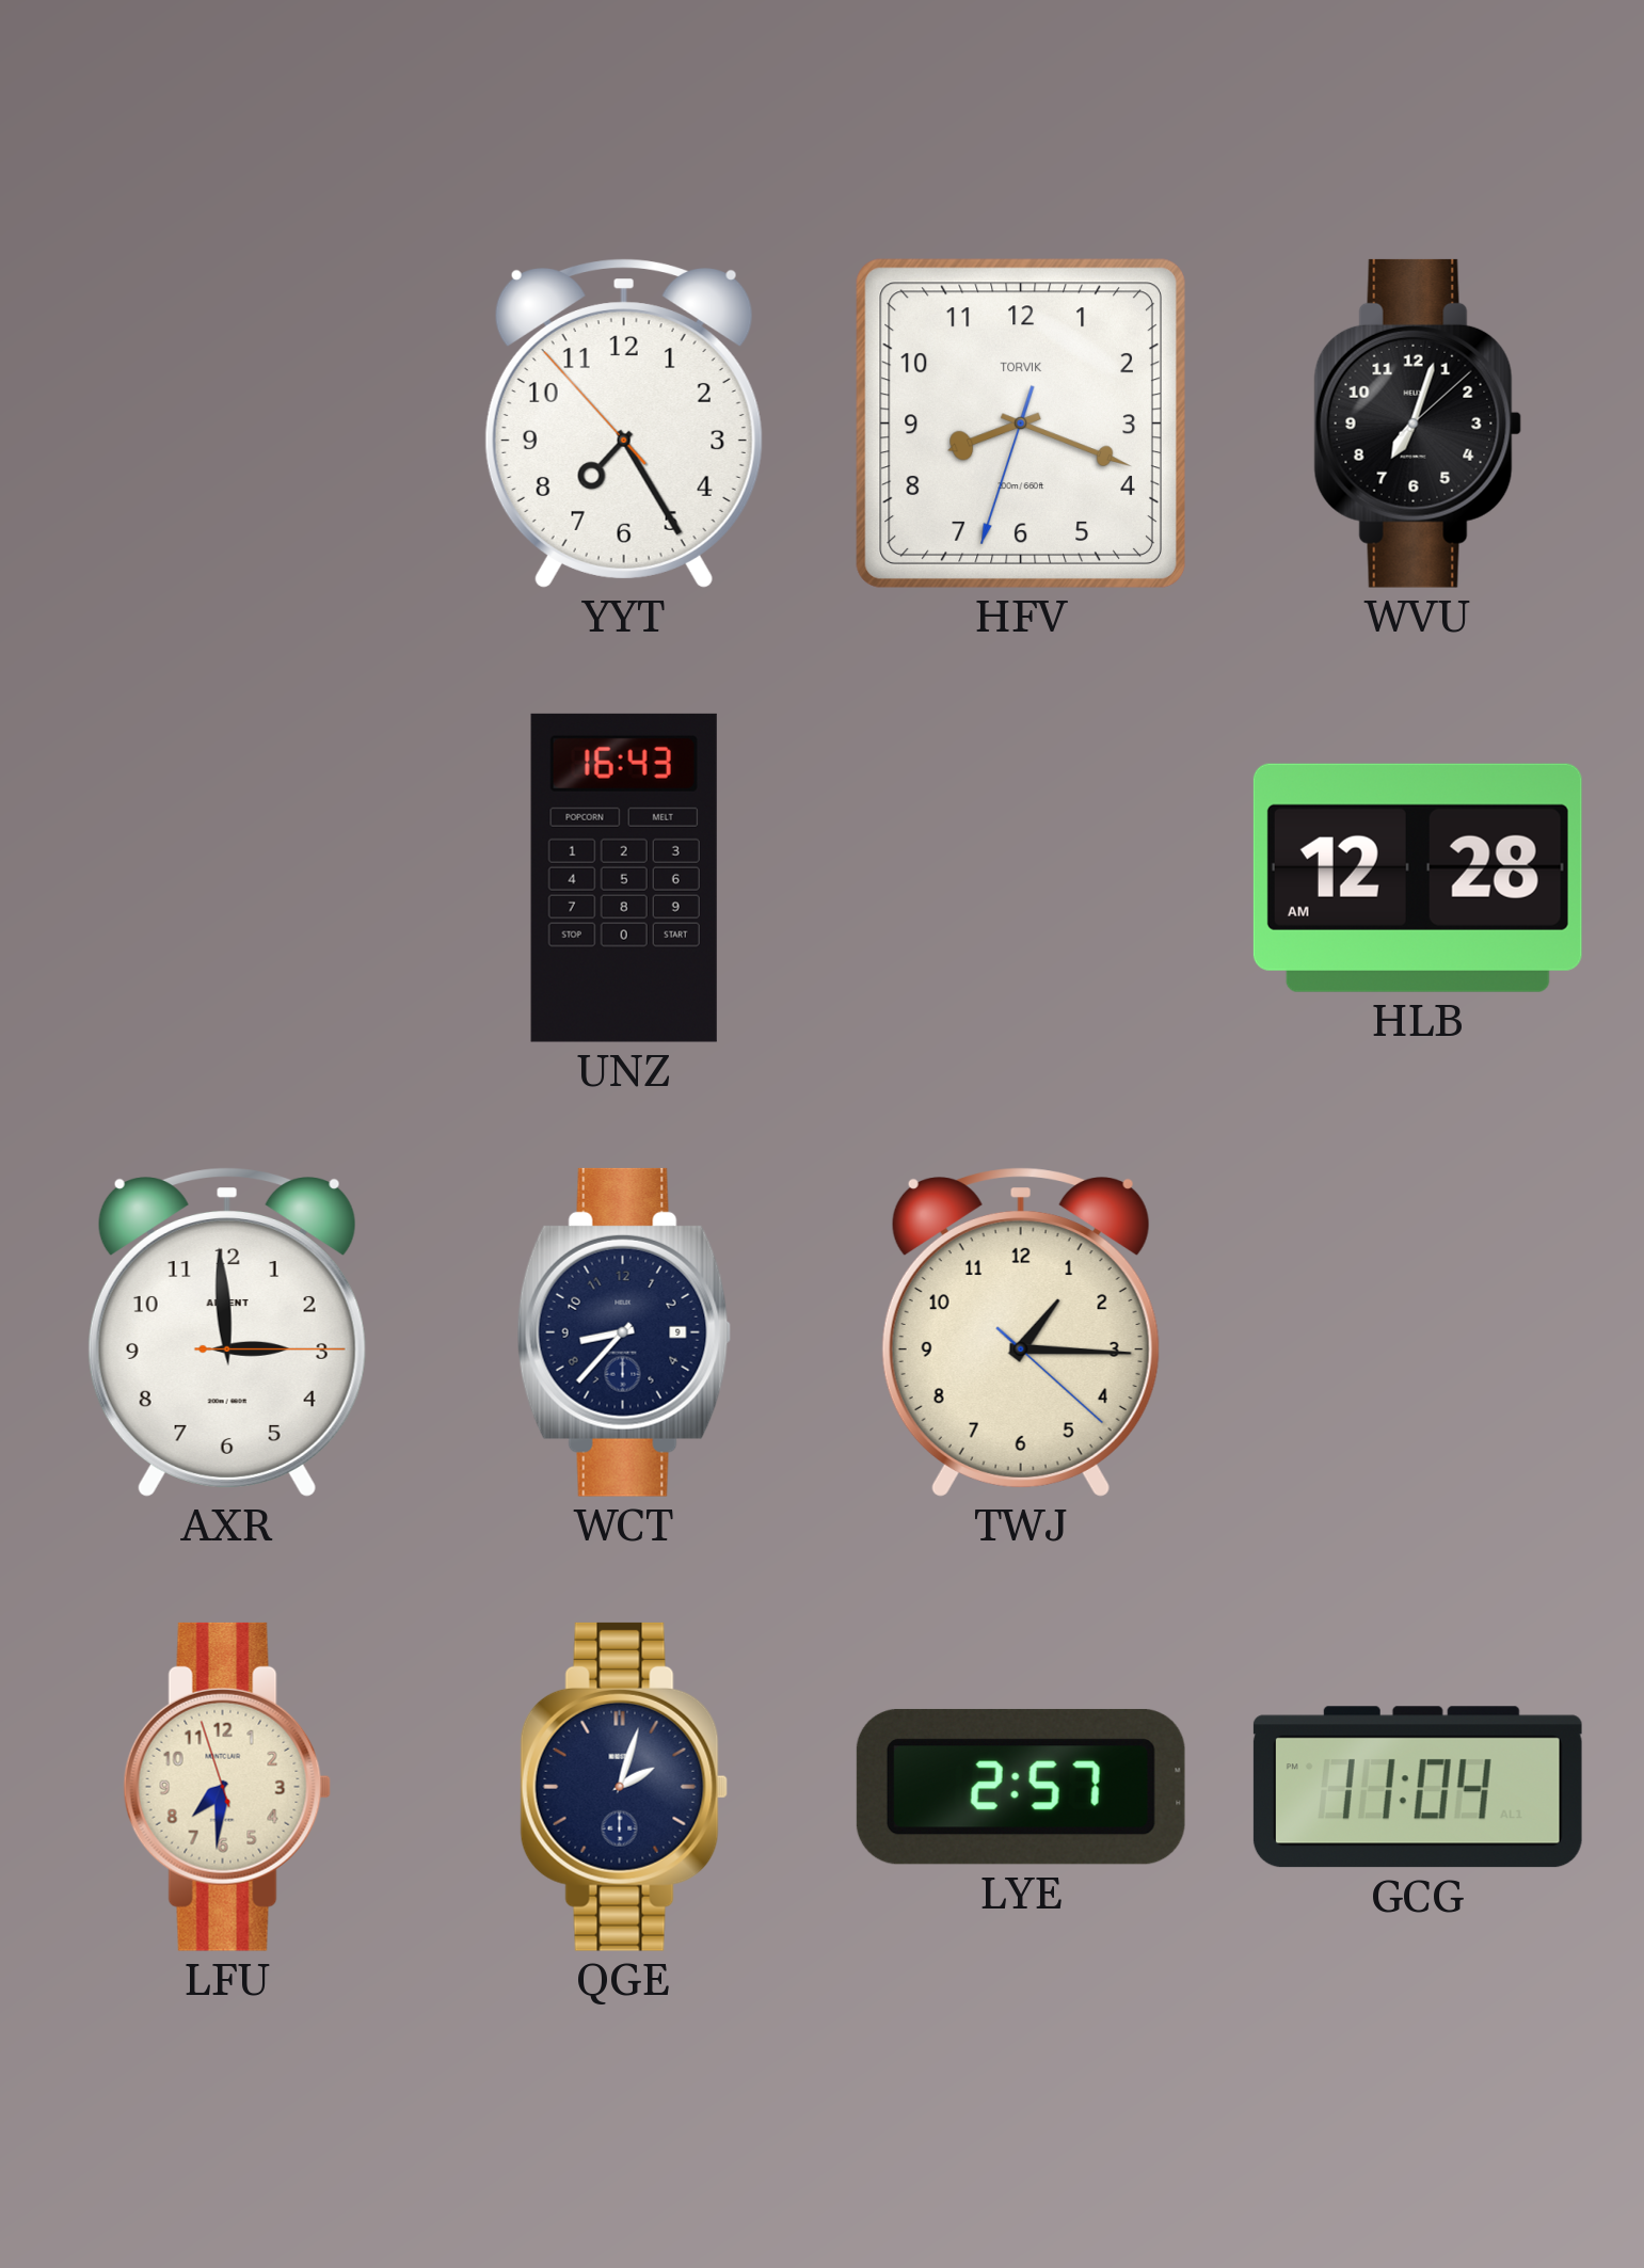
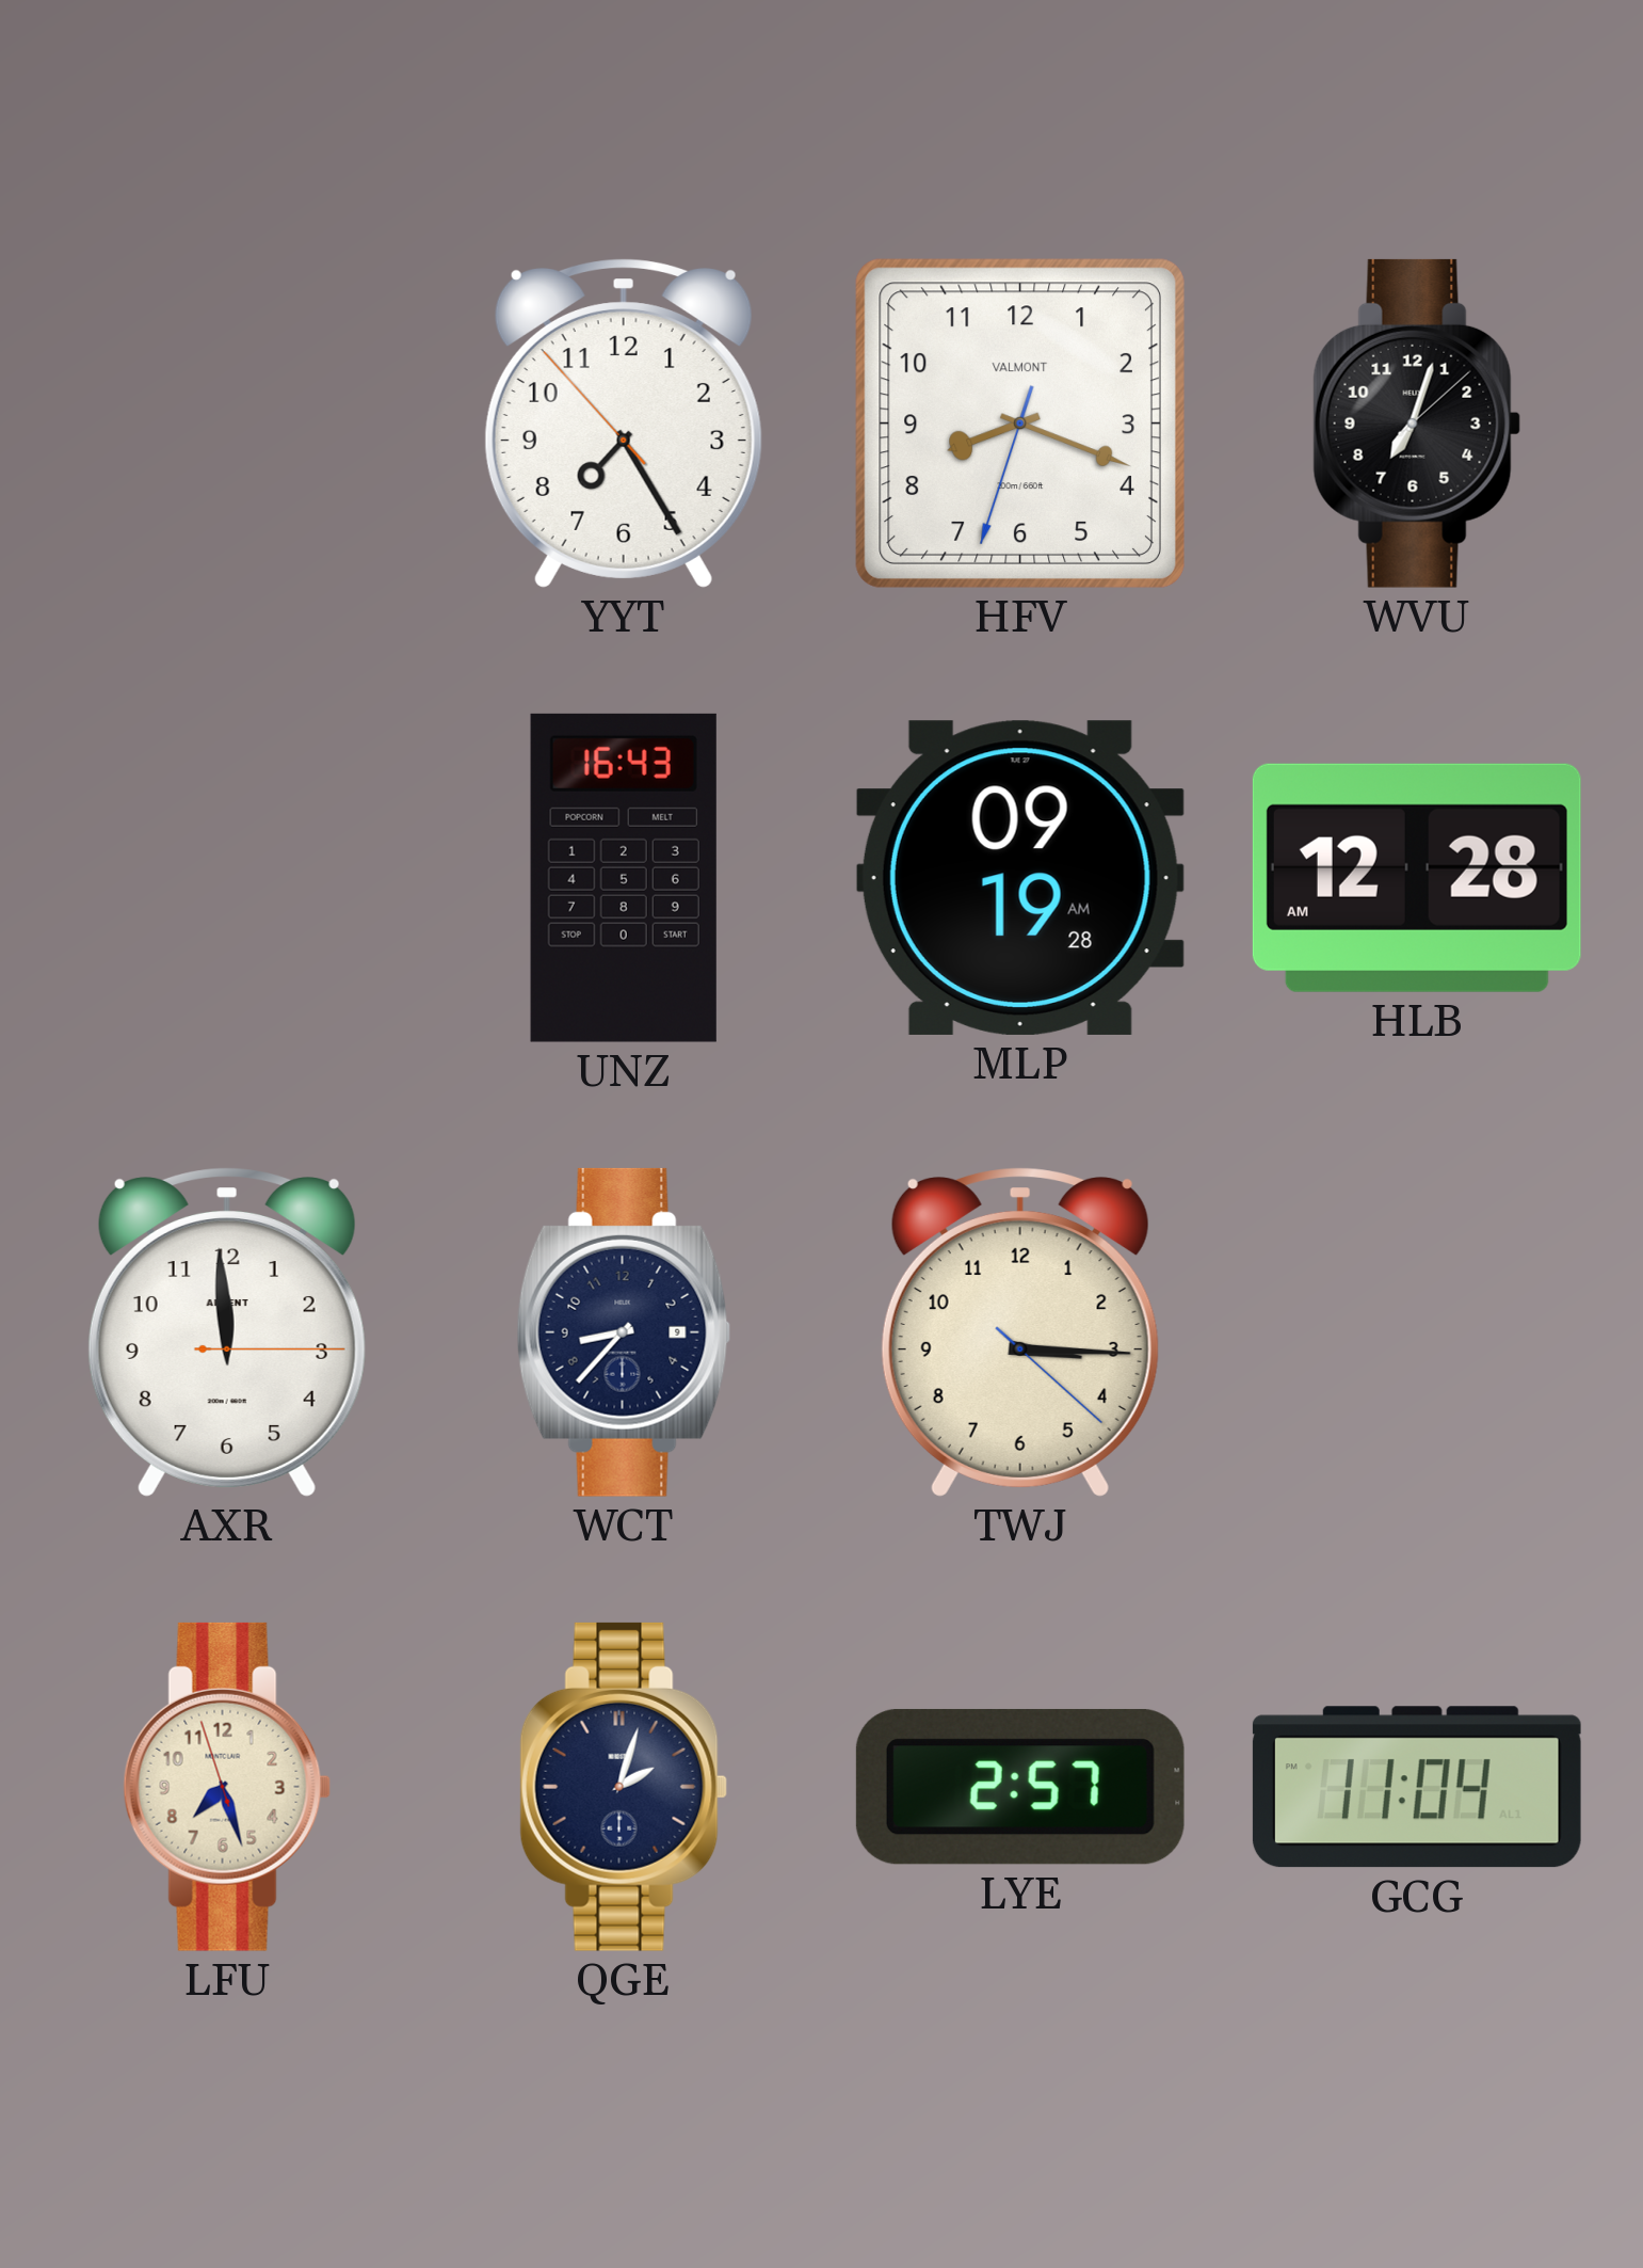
HFV brand: TORVIK -> VALMONT
MLP: none -> 09:19
AXR: 2:59 -> 11:59
TWJ: 1:15 -> 3:15
LFU: 7:30 -> 7:26
